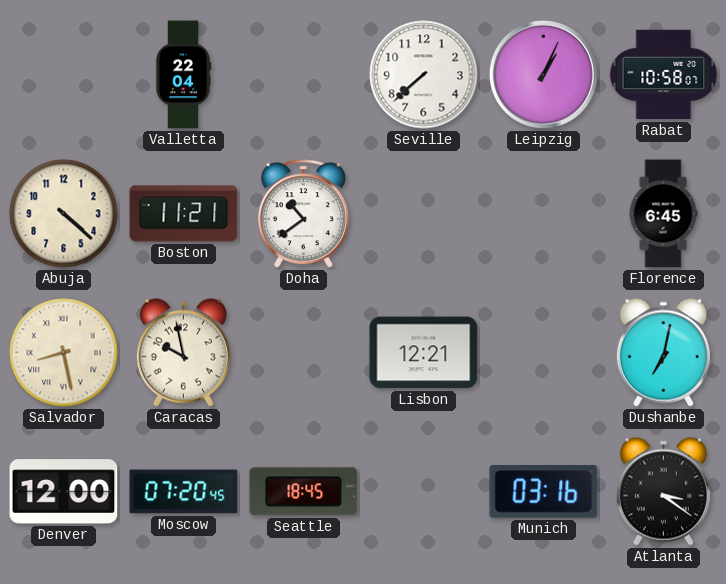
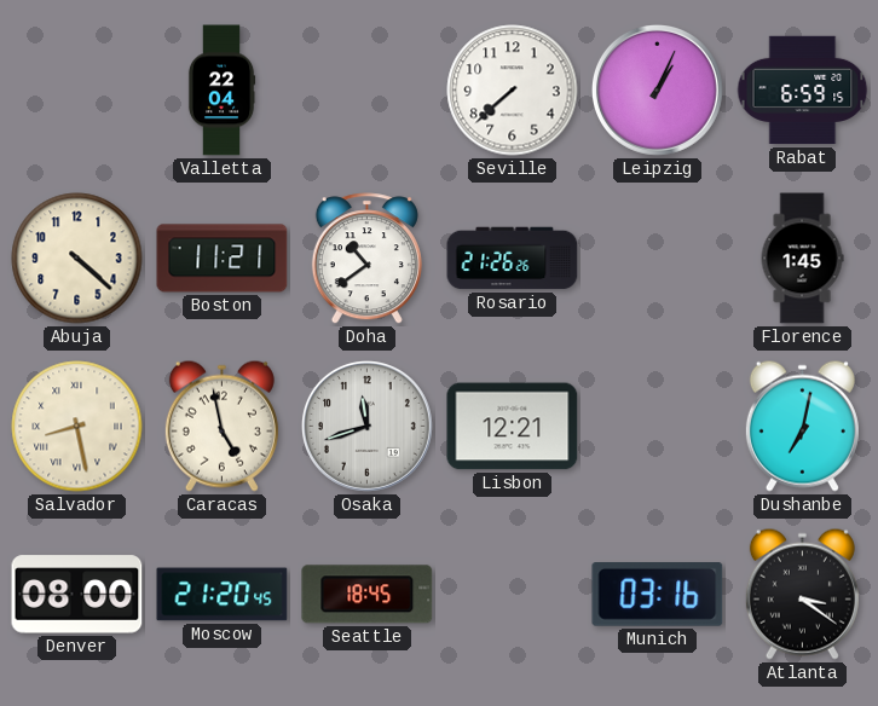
Rabat: 10:58 -> 6:59
Rosario: none -> 21:26
Florence: 6:45 -> 1:45
Caracas: 9:58 -> 4:58
Osaka: none -> 11:42
Denver: 12:00 -> 08:00
Moscow: 07:20 -> 21:20
